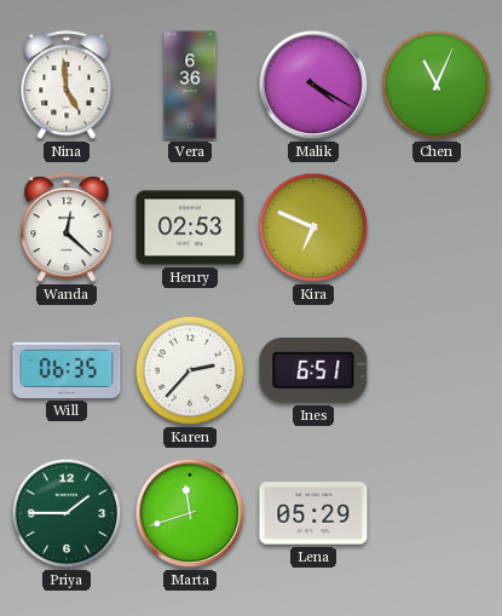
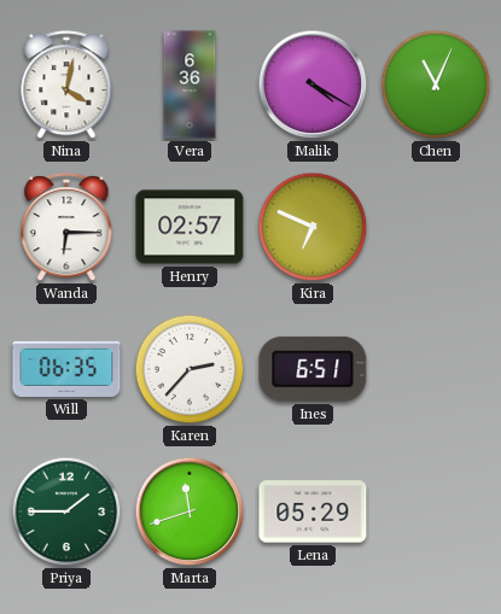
Nina: 4:59 -> 4:02
Wanda: 12:22 -> 6:15
Henry: 02:53 -> 02:57
